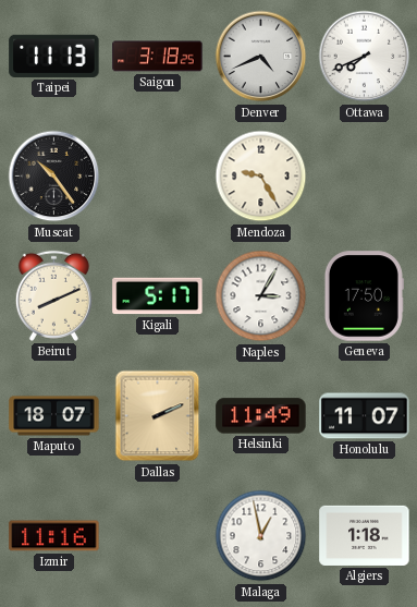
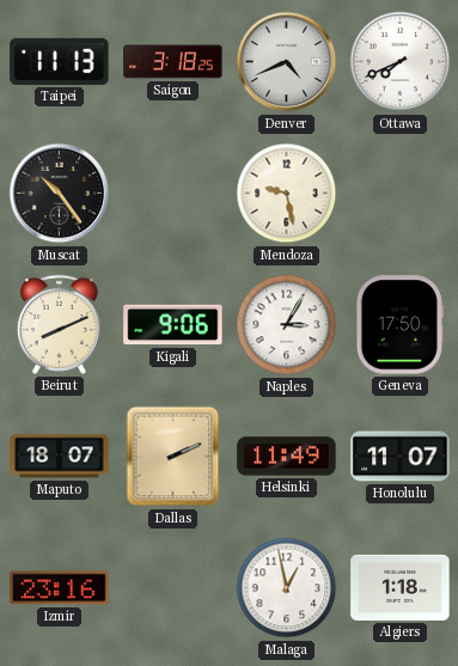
Mendoza: 9:25 -> 9:28
Kigali: 5:17 -> 9:06
Izmir: 11:16 -> 23:16
